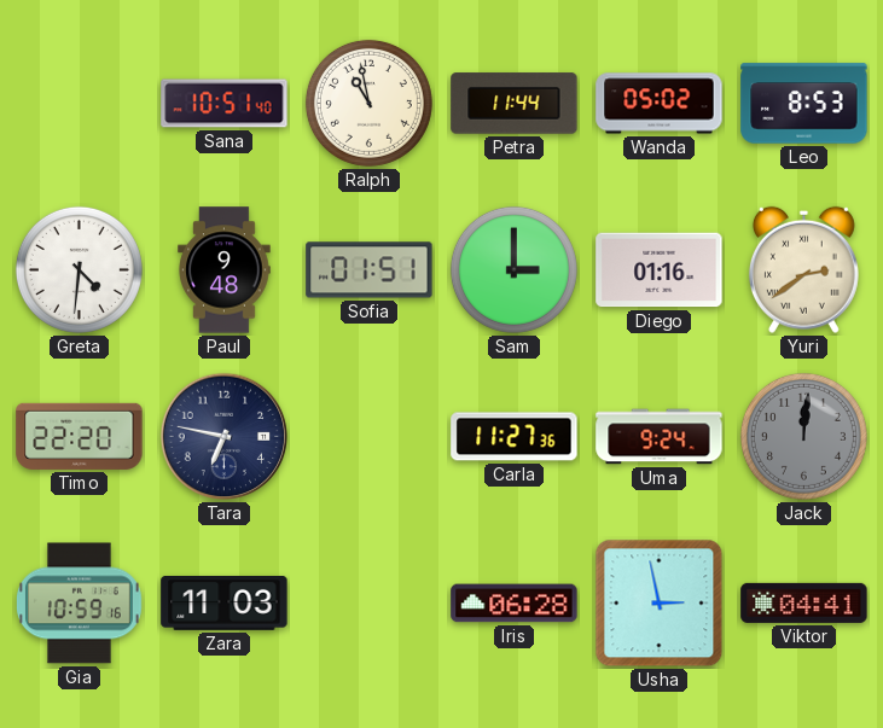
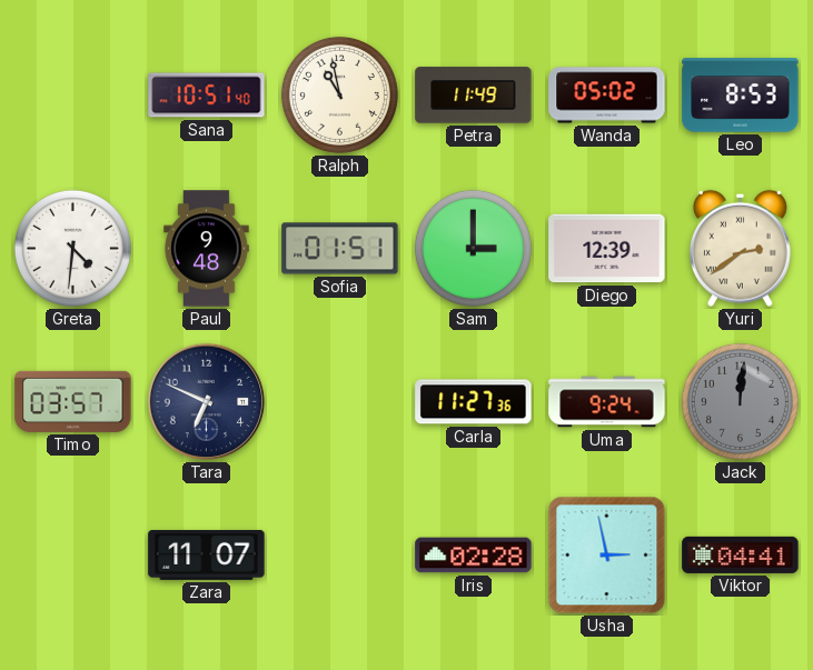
Petra: 11:44 -> 11:49
Diego: 01:16 -> 12:39
Timo: 22:20 -> 03:57
Tara: 6:47 -> 6:49
Gia: 10:59 -> none
Zara: 11:03 -> 11:07
Iris: 06:28 -> 02:28
